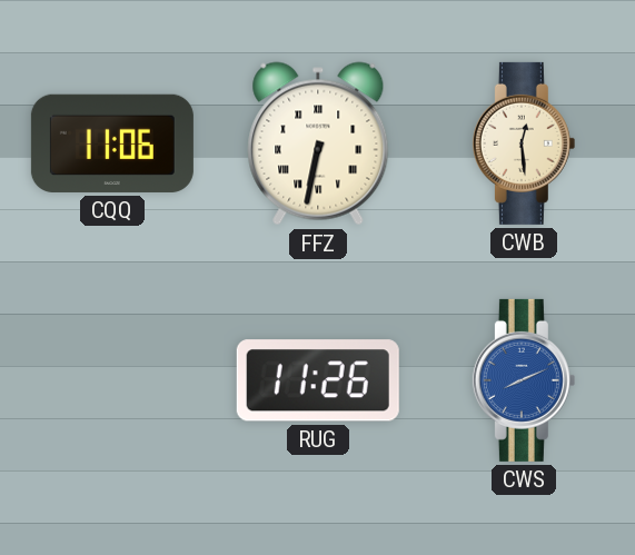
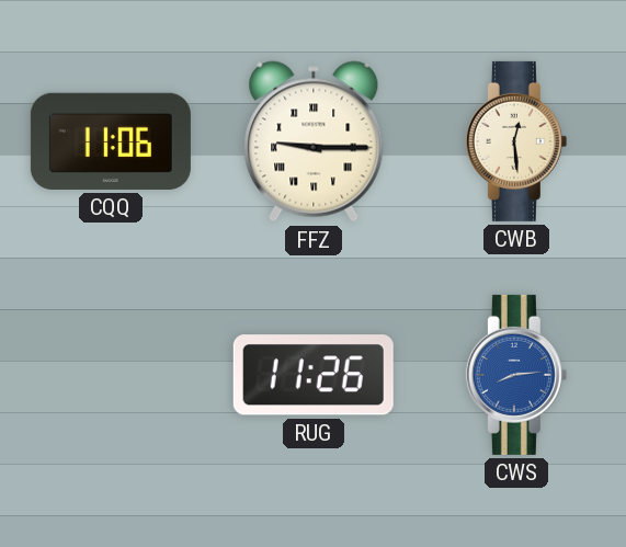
FFZ: 6:32 -> 9:15
CWS: 8:11 -> 8:14
